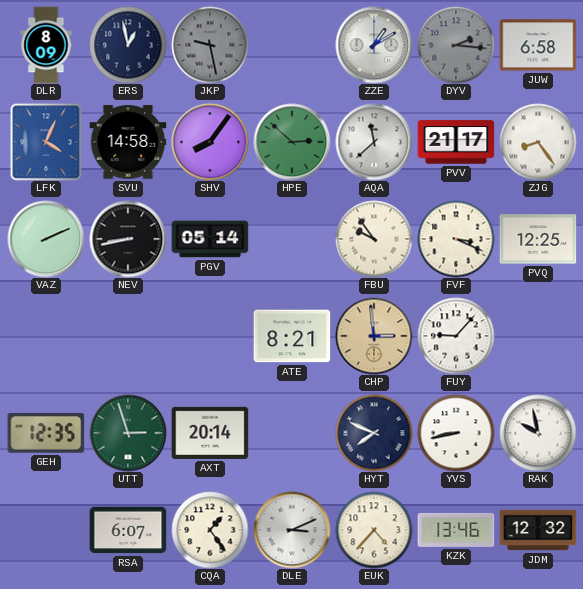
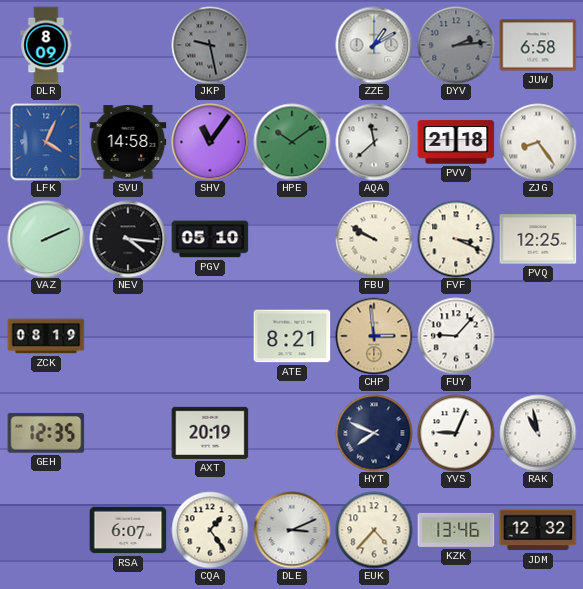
ERS: 12:58 -> none
DYV: 2:16 -> 2:14
SHV: 8:06 -> 11:06
HPE: 2:52 -> 10:09
PVV: 21:17 -> 21:18
NEV: 8:43 -> 4:16
PGV: 05:14 -> 05:10
FBU: 9:54 -> 9:50
ZCK: none -> 08:19
UTT: 2:57 -> none
AXT: 20:14 -> 20:19
YVS: 8:43 -> 9:04
RAK: 9:58 -> 10:58
